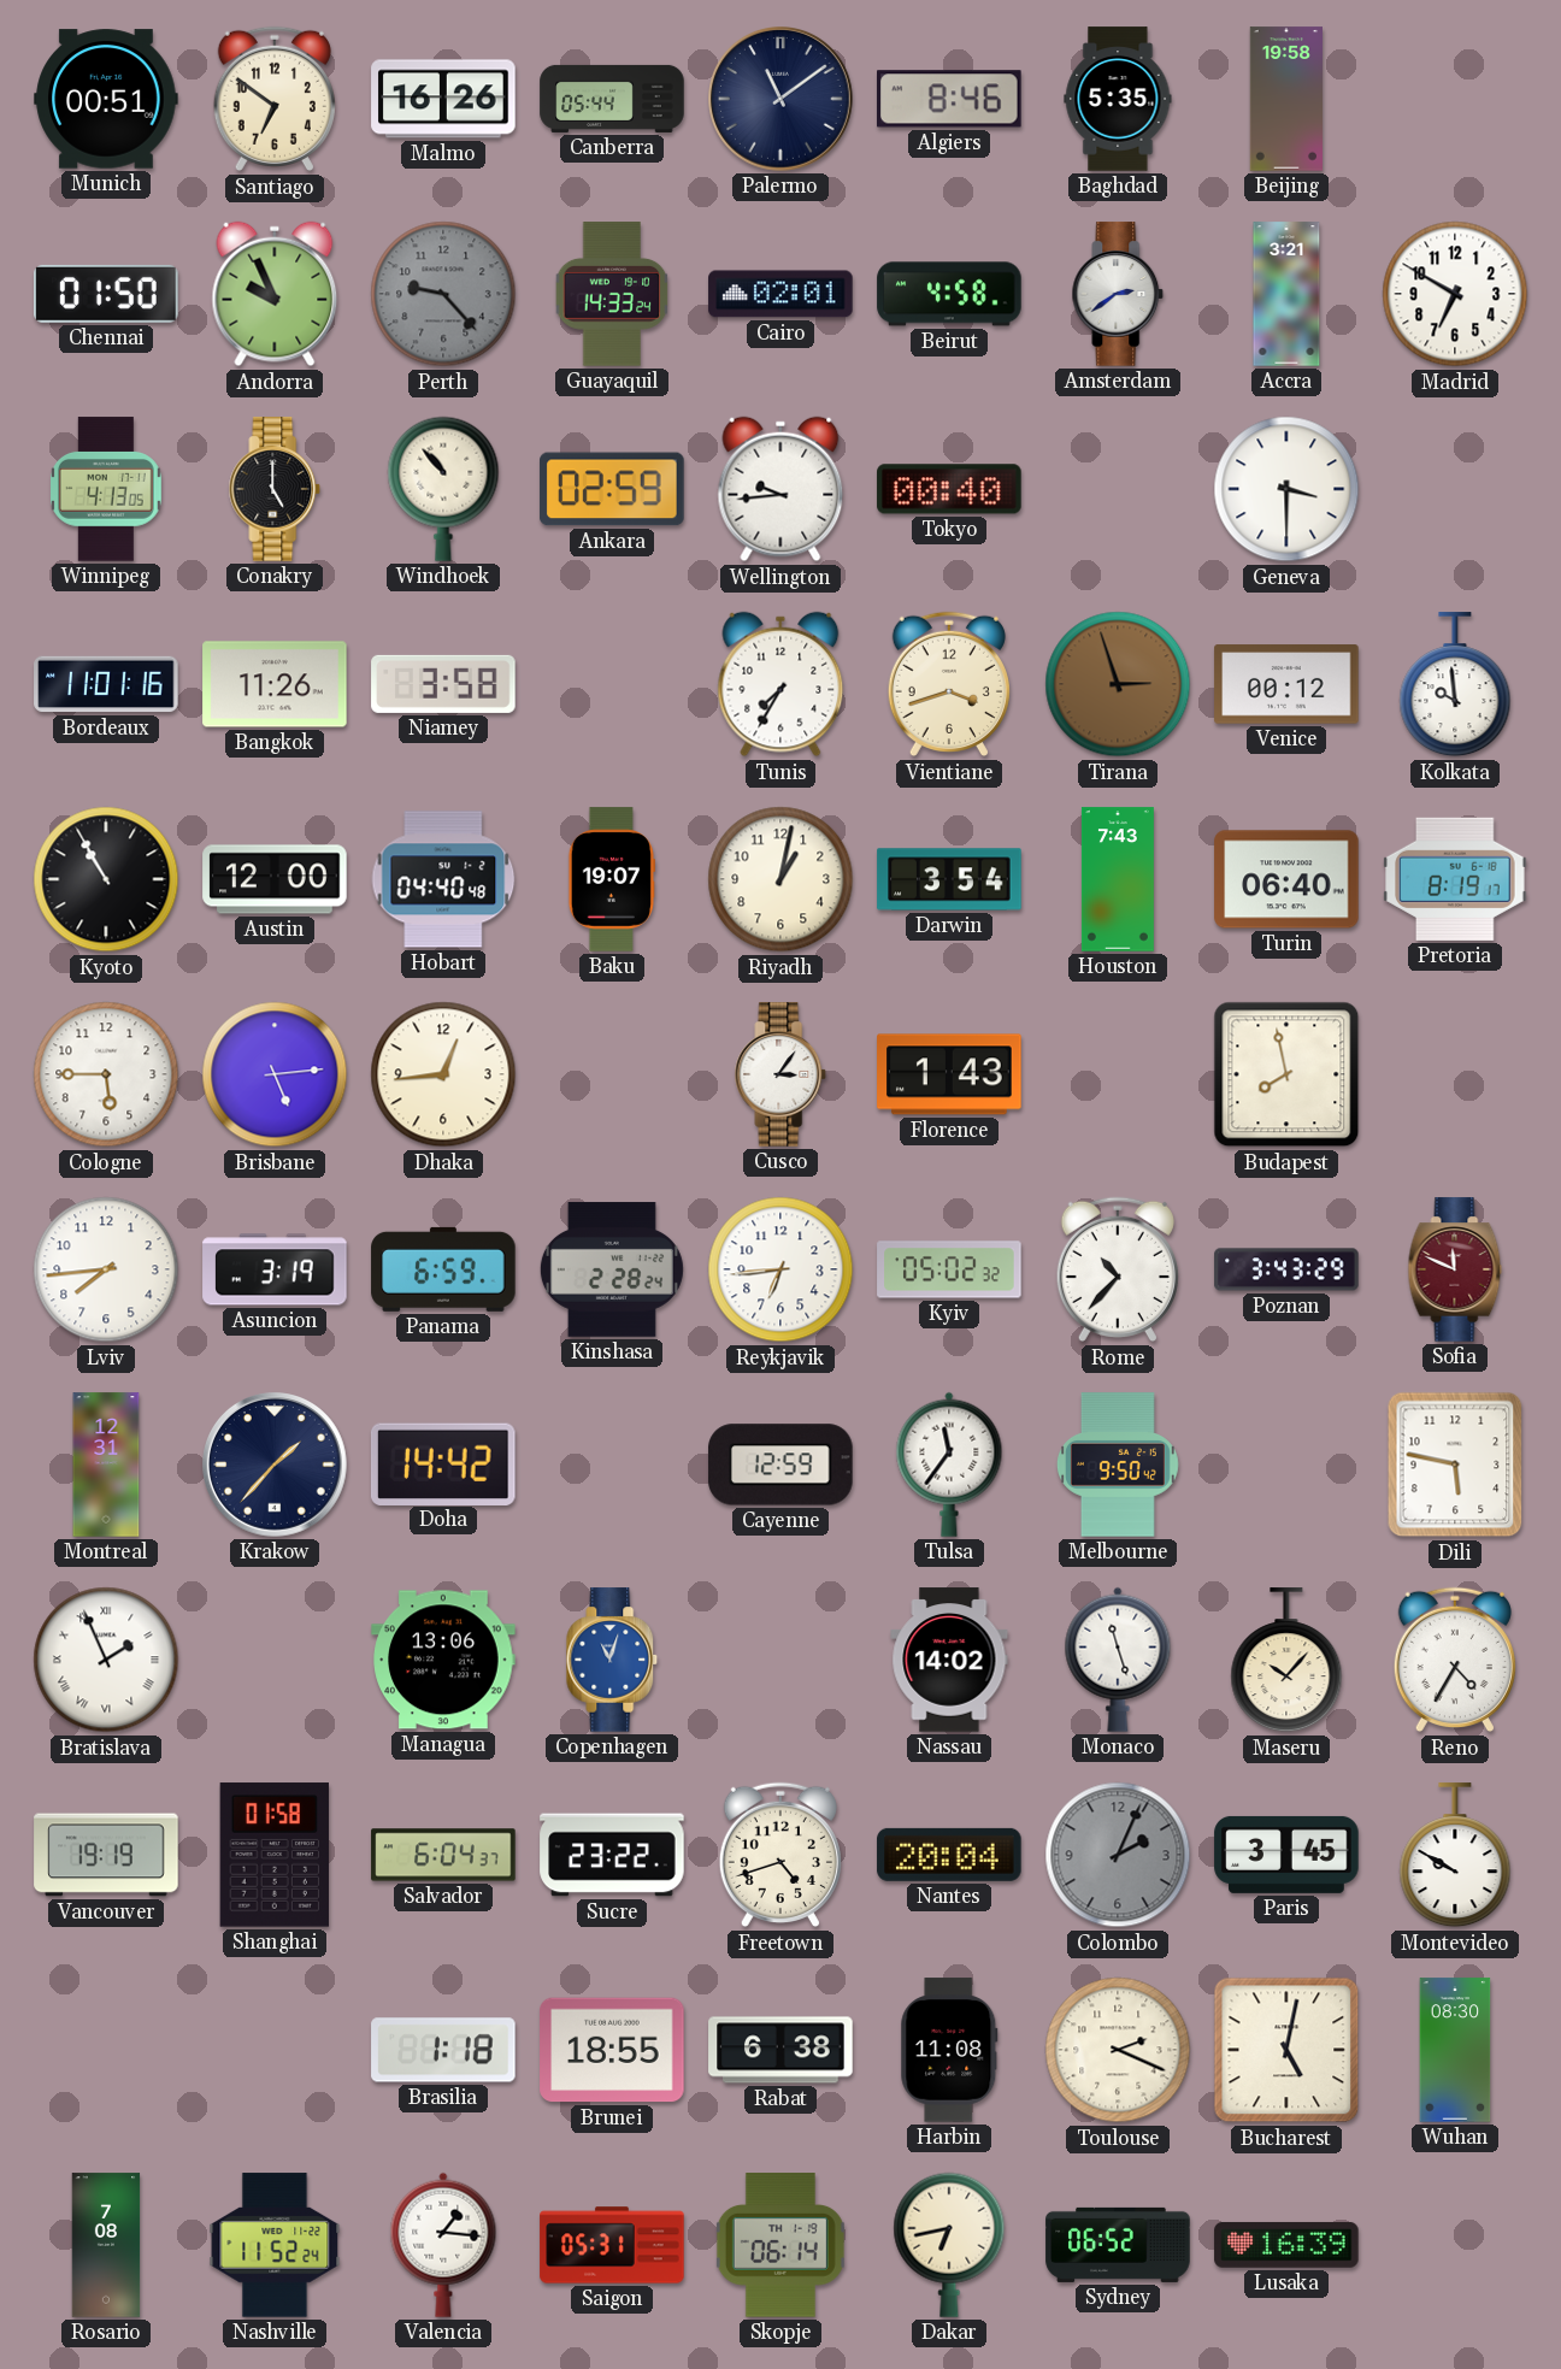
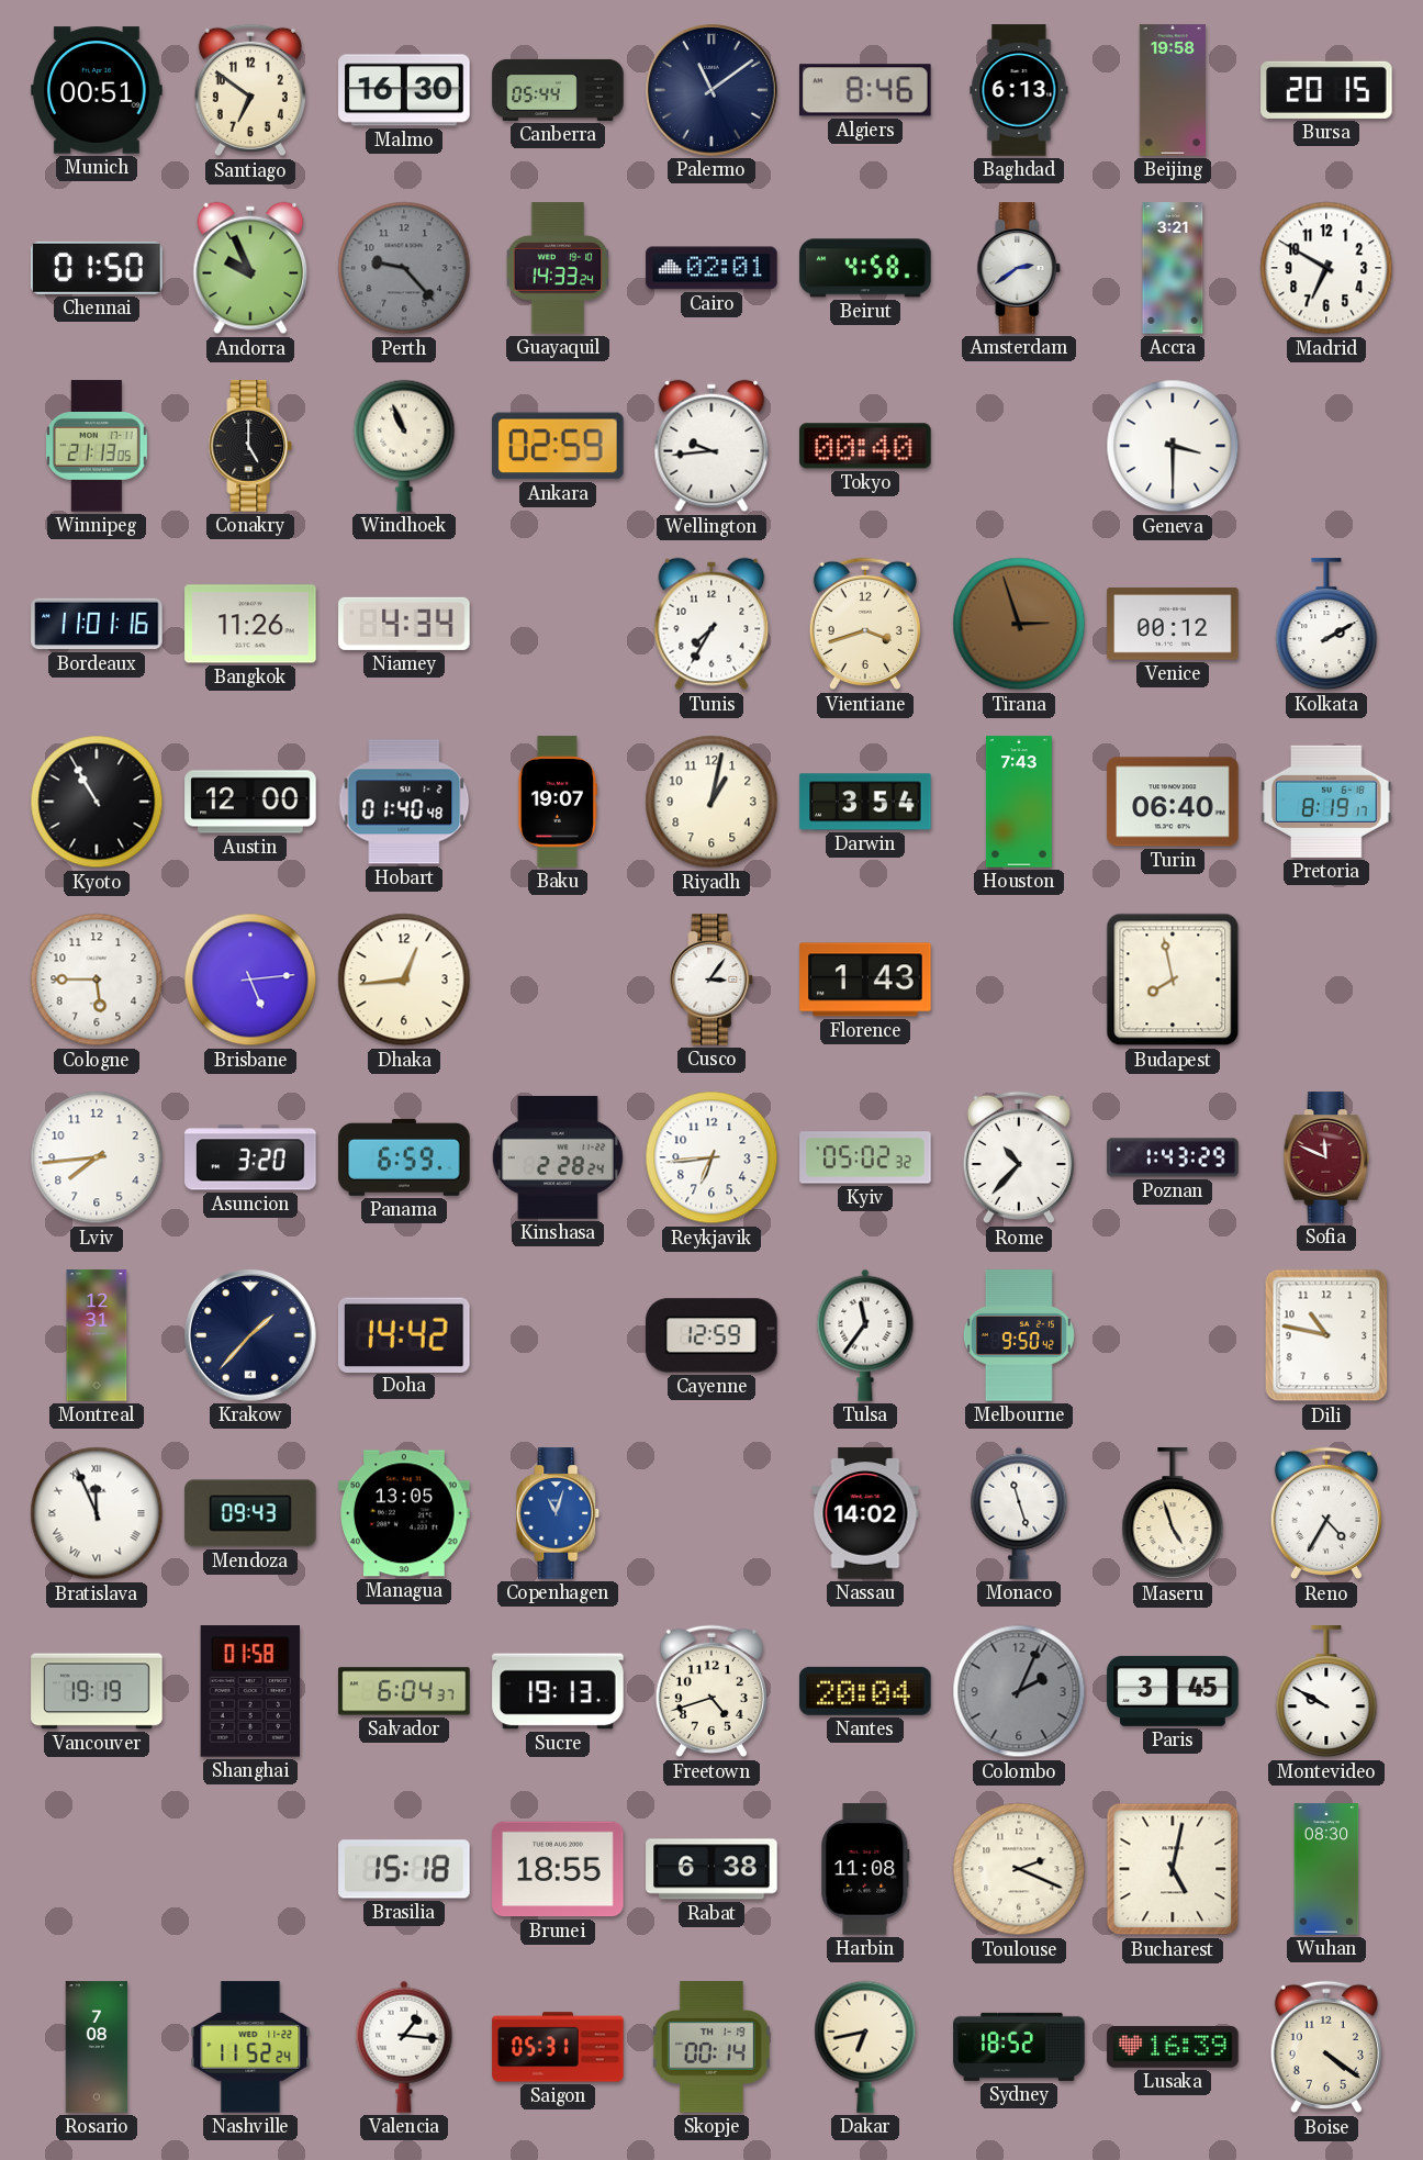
Malmo: 16:26 -> 16:30
Baghdad: 5:35 -> 6:13
Bursa: none -> 20:15
Winnipeg: 4:13 -> 21:13
Windhoek: 10:53 -> 10:56
Niamey: 3:58 -> 4:34
Kolkata: 9:59 -> 2:10
Hobart: 04:40 -> 01:40
Asuncion: 3:19 -> 3:20
Poznan: 3:43 -> 1:43
Dili: 5:47 -> 10:47
Bratislava: 1:56 -> 11:56
Mendoza: none -> 09:43
Managua: 13:06 -> 13:05
Maseru: 10:07 -> 4:57
Sucre: 23:22 -> 19:13
Brasilia: 1:18 -> 15:18
Skopje: 06:14 -> 00:14
Sydney: 06:52 -> 18:52
Boise: none -> 4:21
